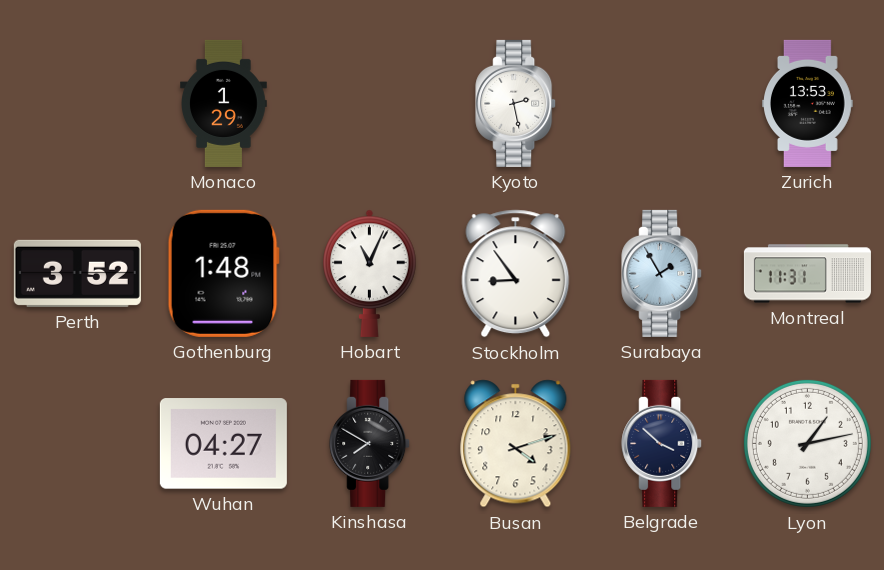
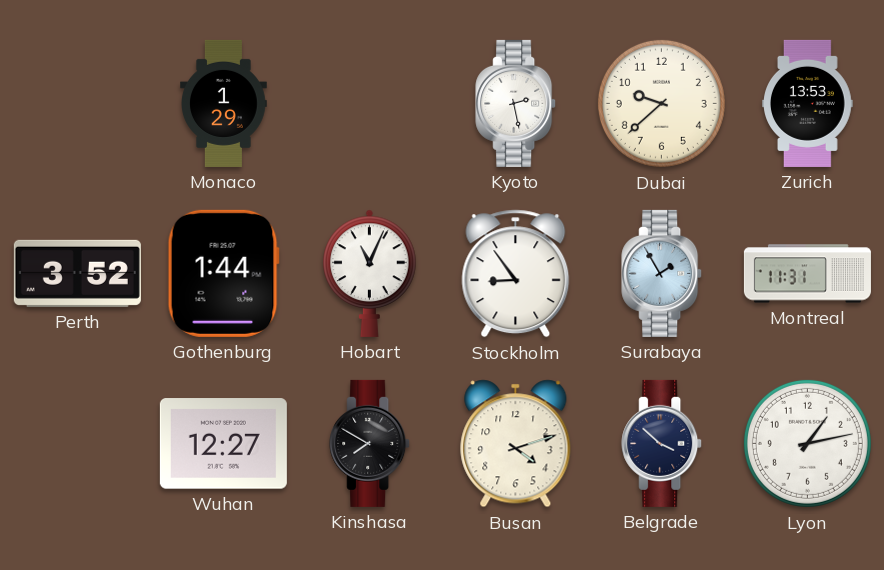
Dubai: none -> 9:38
Gothenburg: 1:48 -> 1:44
Wuhan: 04:27 -> 12:27
